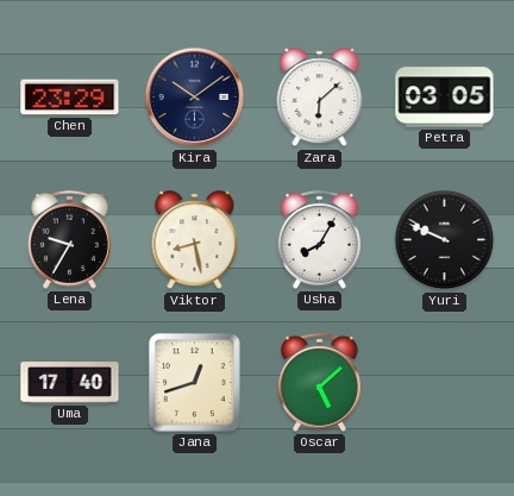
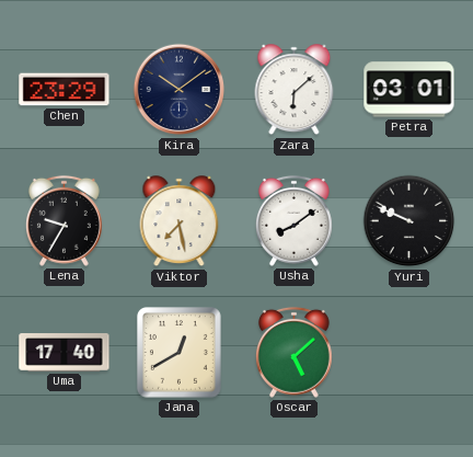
Petra: 03:05 -> 03:01
Viktor: 8:28 -> 7:28
Usha: 8:05 -> 8:09
Jana: 12:42 -> 12:40
